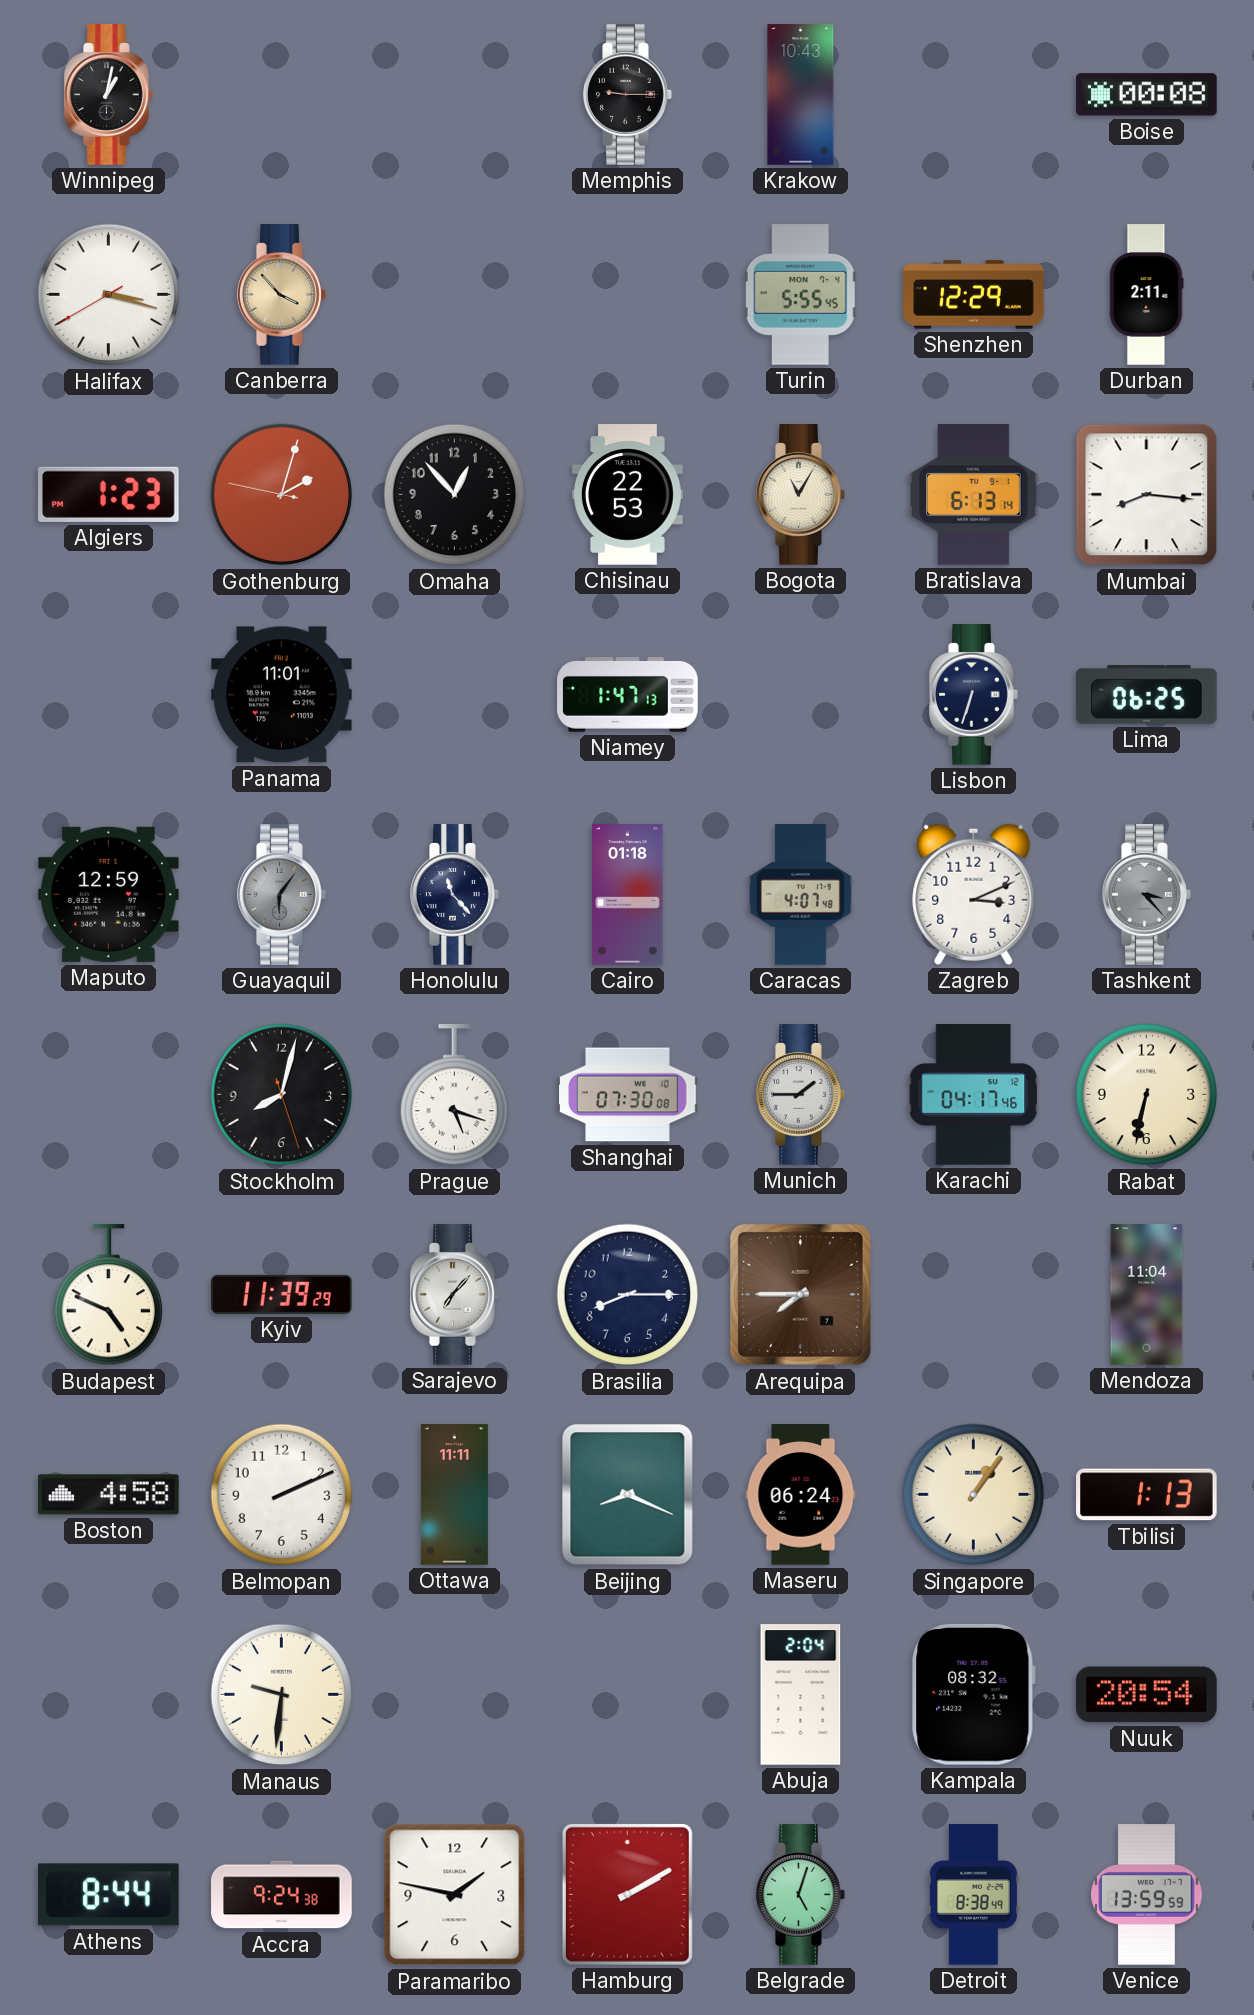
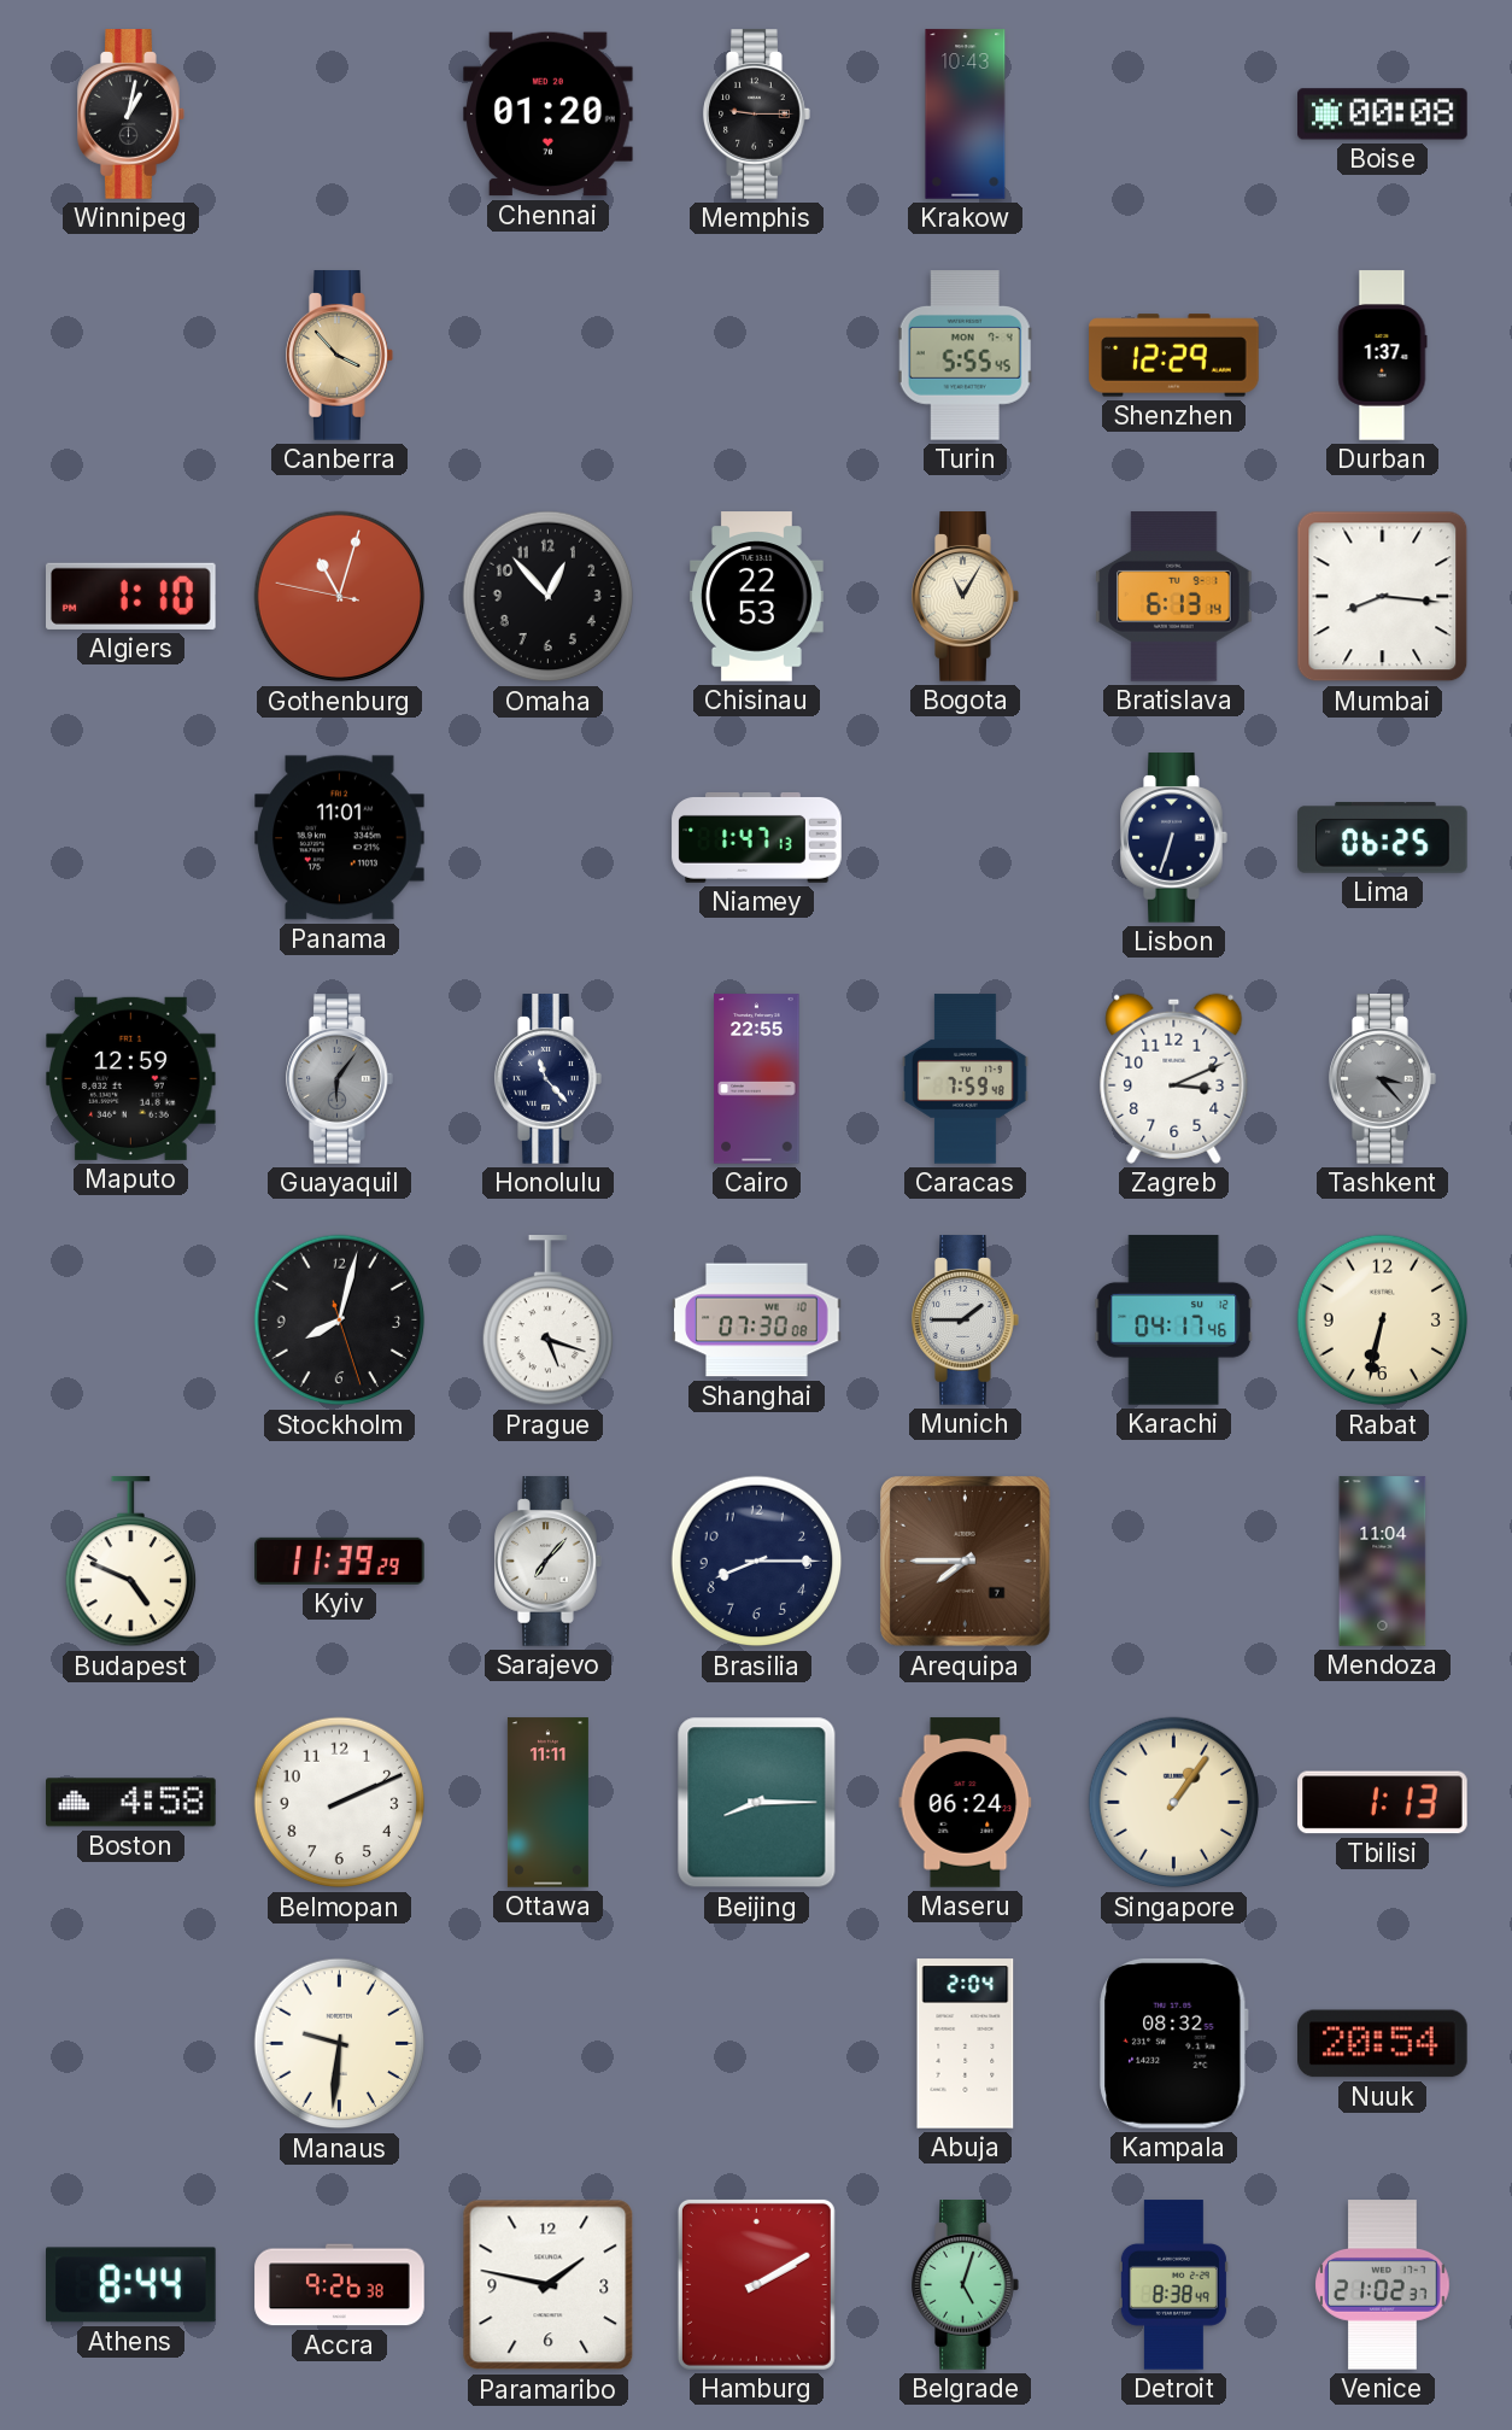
Chennai: none -> 01:20
Halifax: 3:17 -> none
Durban: 2:11 -> 1:37
Algiers: 1:23 -> 1:10
Gothenburg: 2:02 -> 11:02
Cairo: 01:18 -> 22:55
Caracas: 4:07 -> 7:59
Beijing: 8:19 -> 8:15
Accra: 9:24 -> 9:26
Venice: 13:59 -> 21:02
